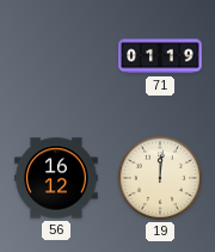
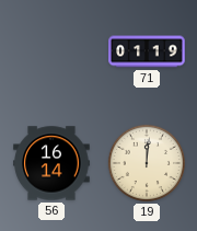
56: 16:12 -> 16:14
